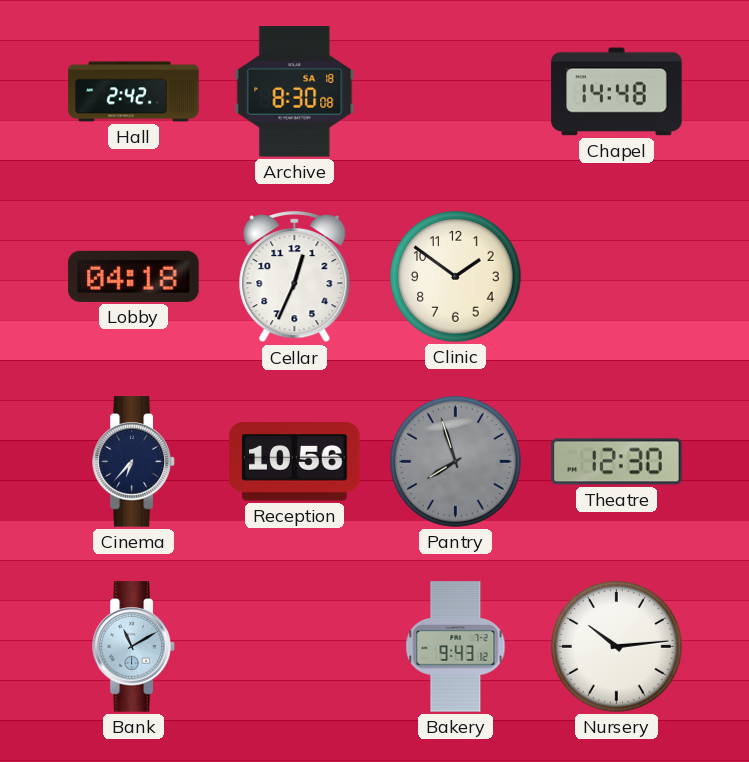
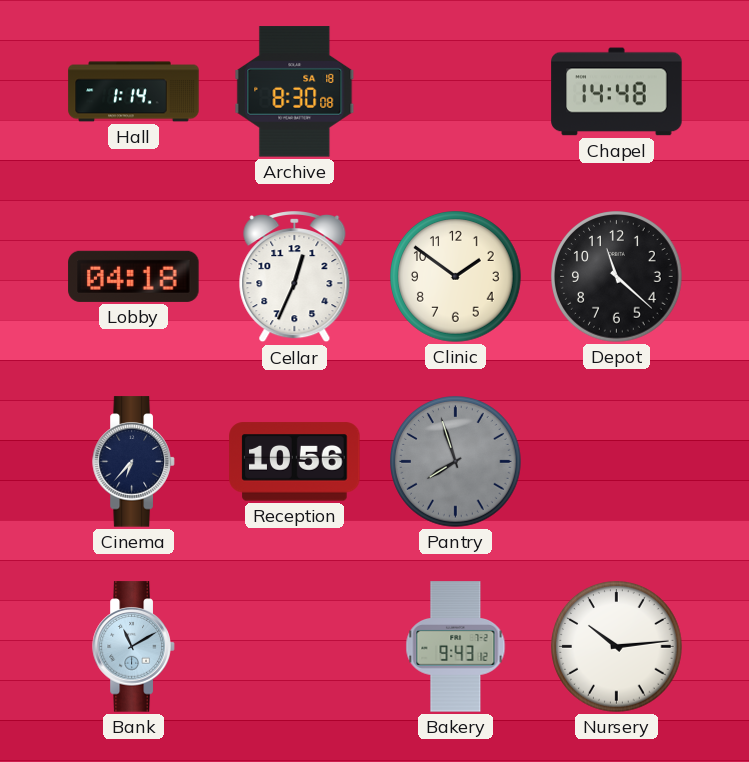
Hall: 2:42 -> 1:14
Depot: none -> 11:22
Theatre: 12:30 -> none
